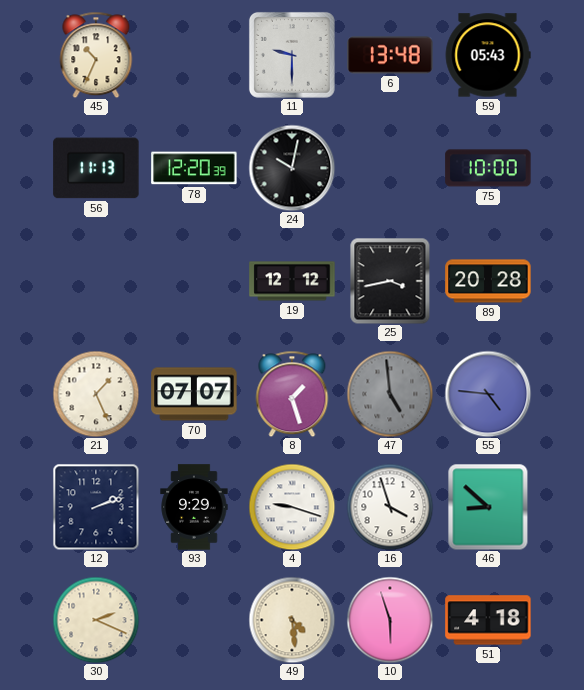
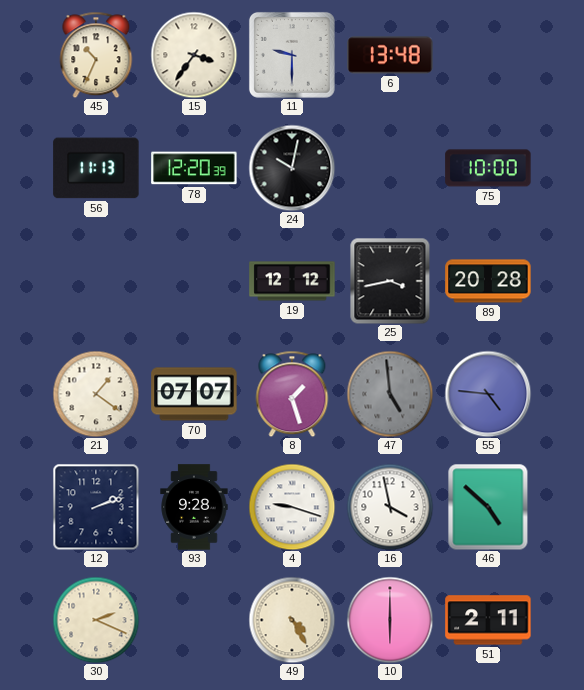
15: none -> 3:36
59: 05:43 -> none
21: 1:26 -> 1:21
93: 9:29 -> 9:28
16: 3:57 -> 3:58
46: 8:52 -> 4:52
49: 4:29 -> 4:25
10: 5:57 -> 6:00
51: 4:18 -> 2:11
